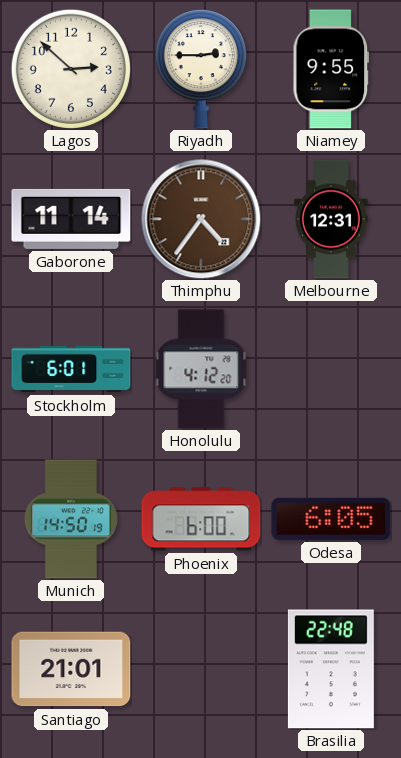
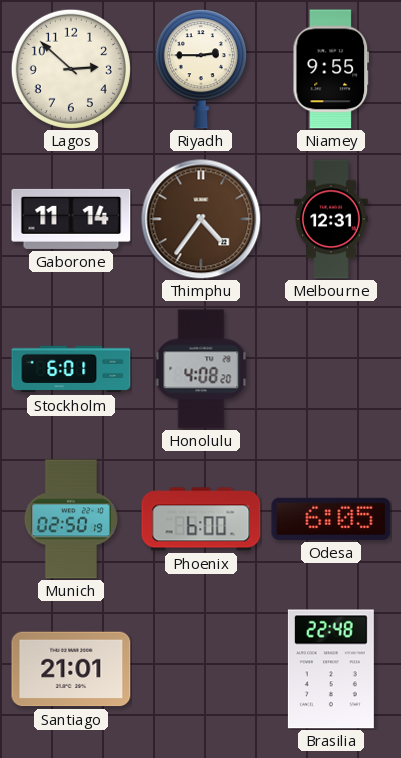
Honolulu: 4:12 -> 4:08
Munich: 14:50 -> 02:50
